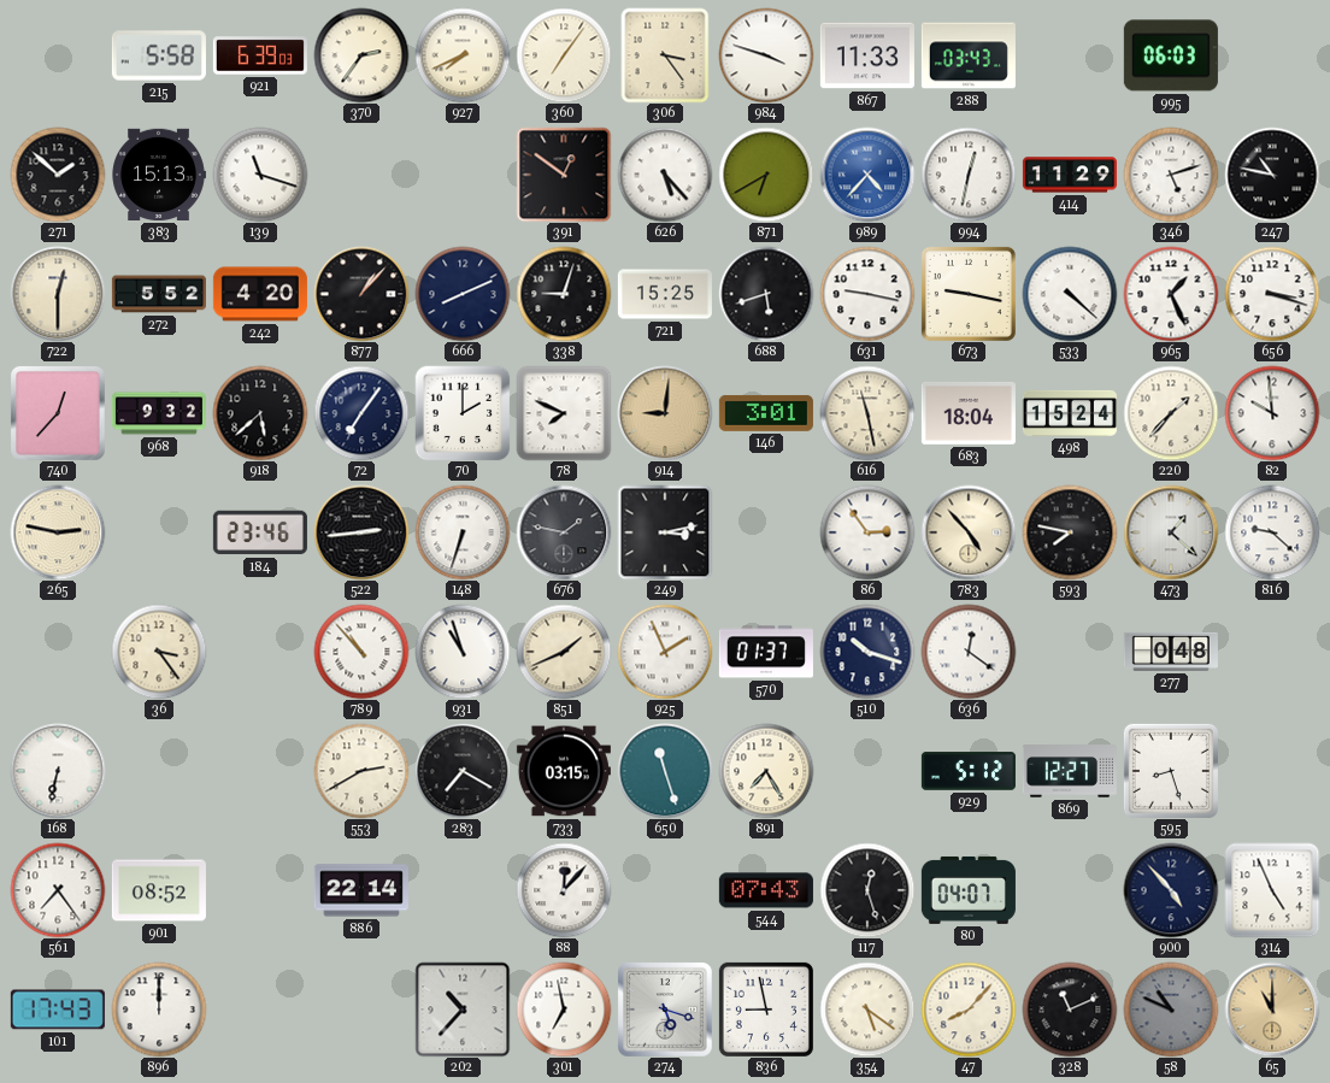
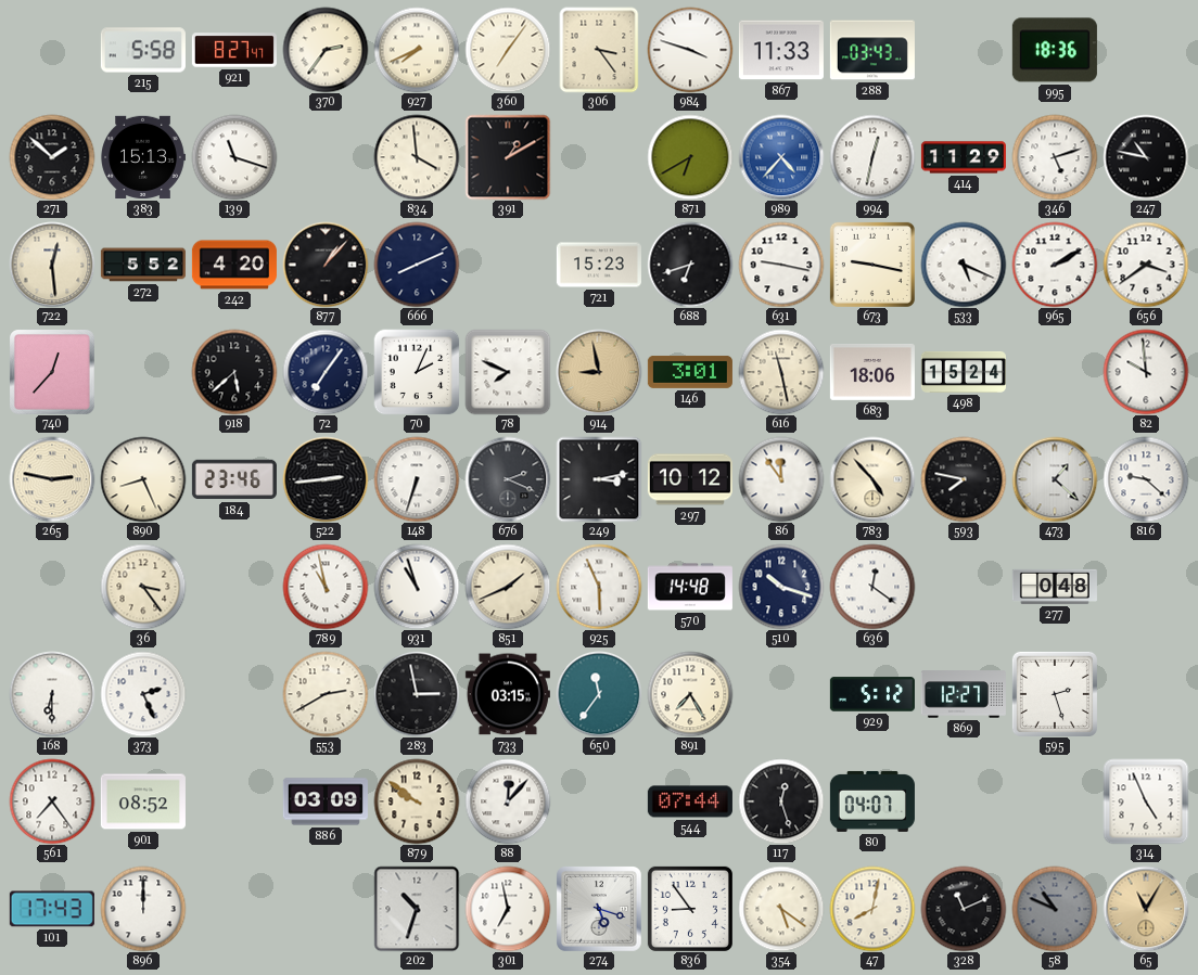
921: 6:39 -> 8:27
995: 06:03 -> 18:36
834: none -> 3:59
391: 12:51 -> 1:10
626: 5:23 -> none
722: 12:30 -> 12:29
338: 9:03 -> none
721: 15:25 -> 15:23
688: 5:42 -> 6:42
533: 4:22 -> 5:19
965: 1:26 -> 2:10
656: 3:18 -> 3:39
968: 9:32 -> none
70: 2:00 -> 2:04
914: 9:01 -> 8:58
683: 18:04 -> 18:06
220: 1:37 -> none
890: none -> 8:26
676: 1:47 -> 2:19
297: none -> 10:12
86: 2:54 -> 11:54
789: 10:53 -> 10:58
925: 1:56 -> 5:56
570: 01:37 -> 14:48
168: 6:32 -> 6:30
373: none -> 2:26
283: 7:20 -> 2:58
650: 11:27 -> 11:36
595: 8:27 -> 2:27
886: 22:14 -> 03:09
879: none -> 9:51
544: 07:43 -> 07:44
900: 4:53 -> none
202: 10:37 -> 10:33
836: 8:58 -> 8:54
47: 8:07 -> 8:02
65: 11:00 -> 11:05
